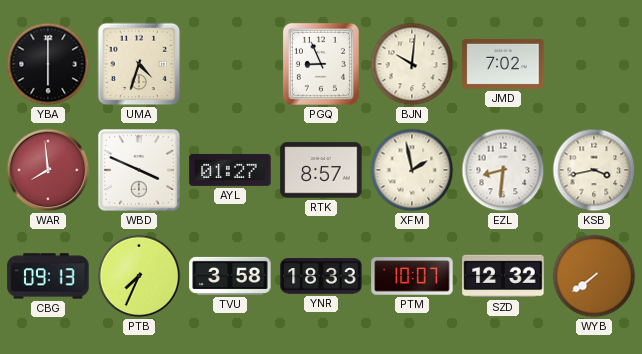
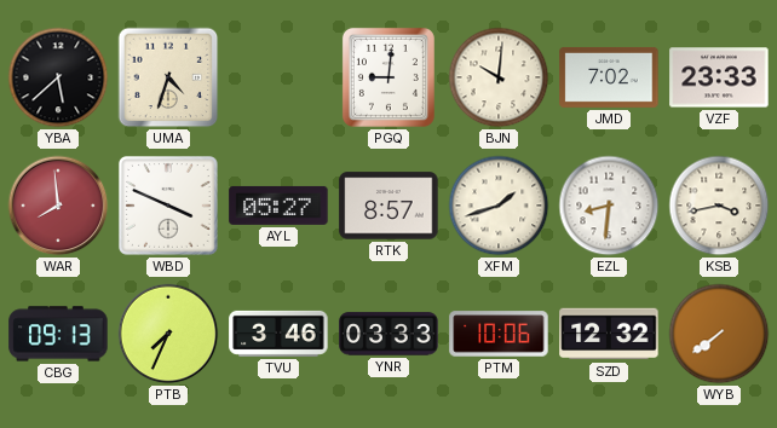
YBA: 6:00 -> 5:38
PGQ: 8:56 -> 9:01
VZF: none -> 23:33
AYL: 01:27 -> 05:27
XFM: 1:58 -> 1:42
TVU: 3:58 -> 3:46
YNR: 18:33 -> 03:33
PTM: 10:07 -> 10:06
